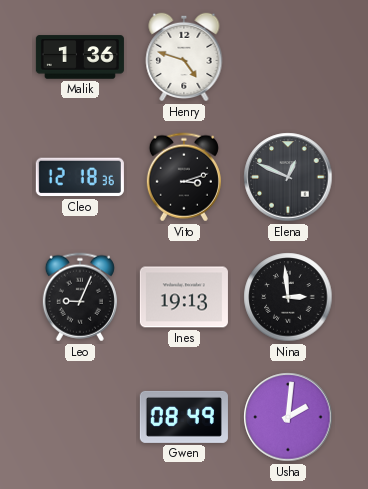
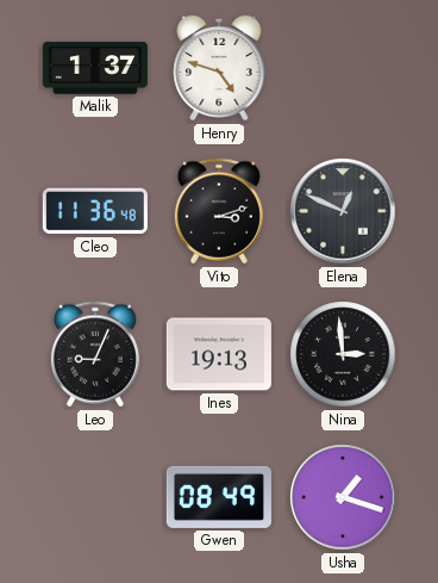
Malik: 1:36 -> 1:37
Cleo: 12:18 -> 11:36
Usha: 2:01 -> 1:18
